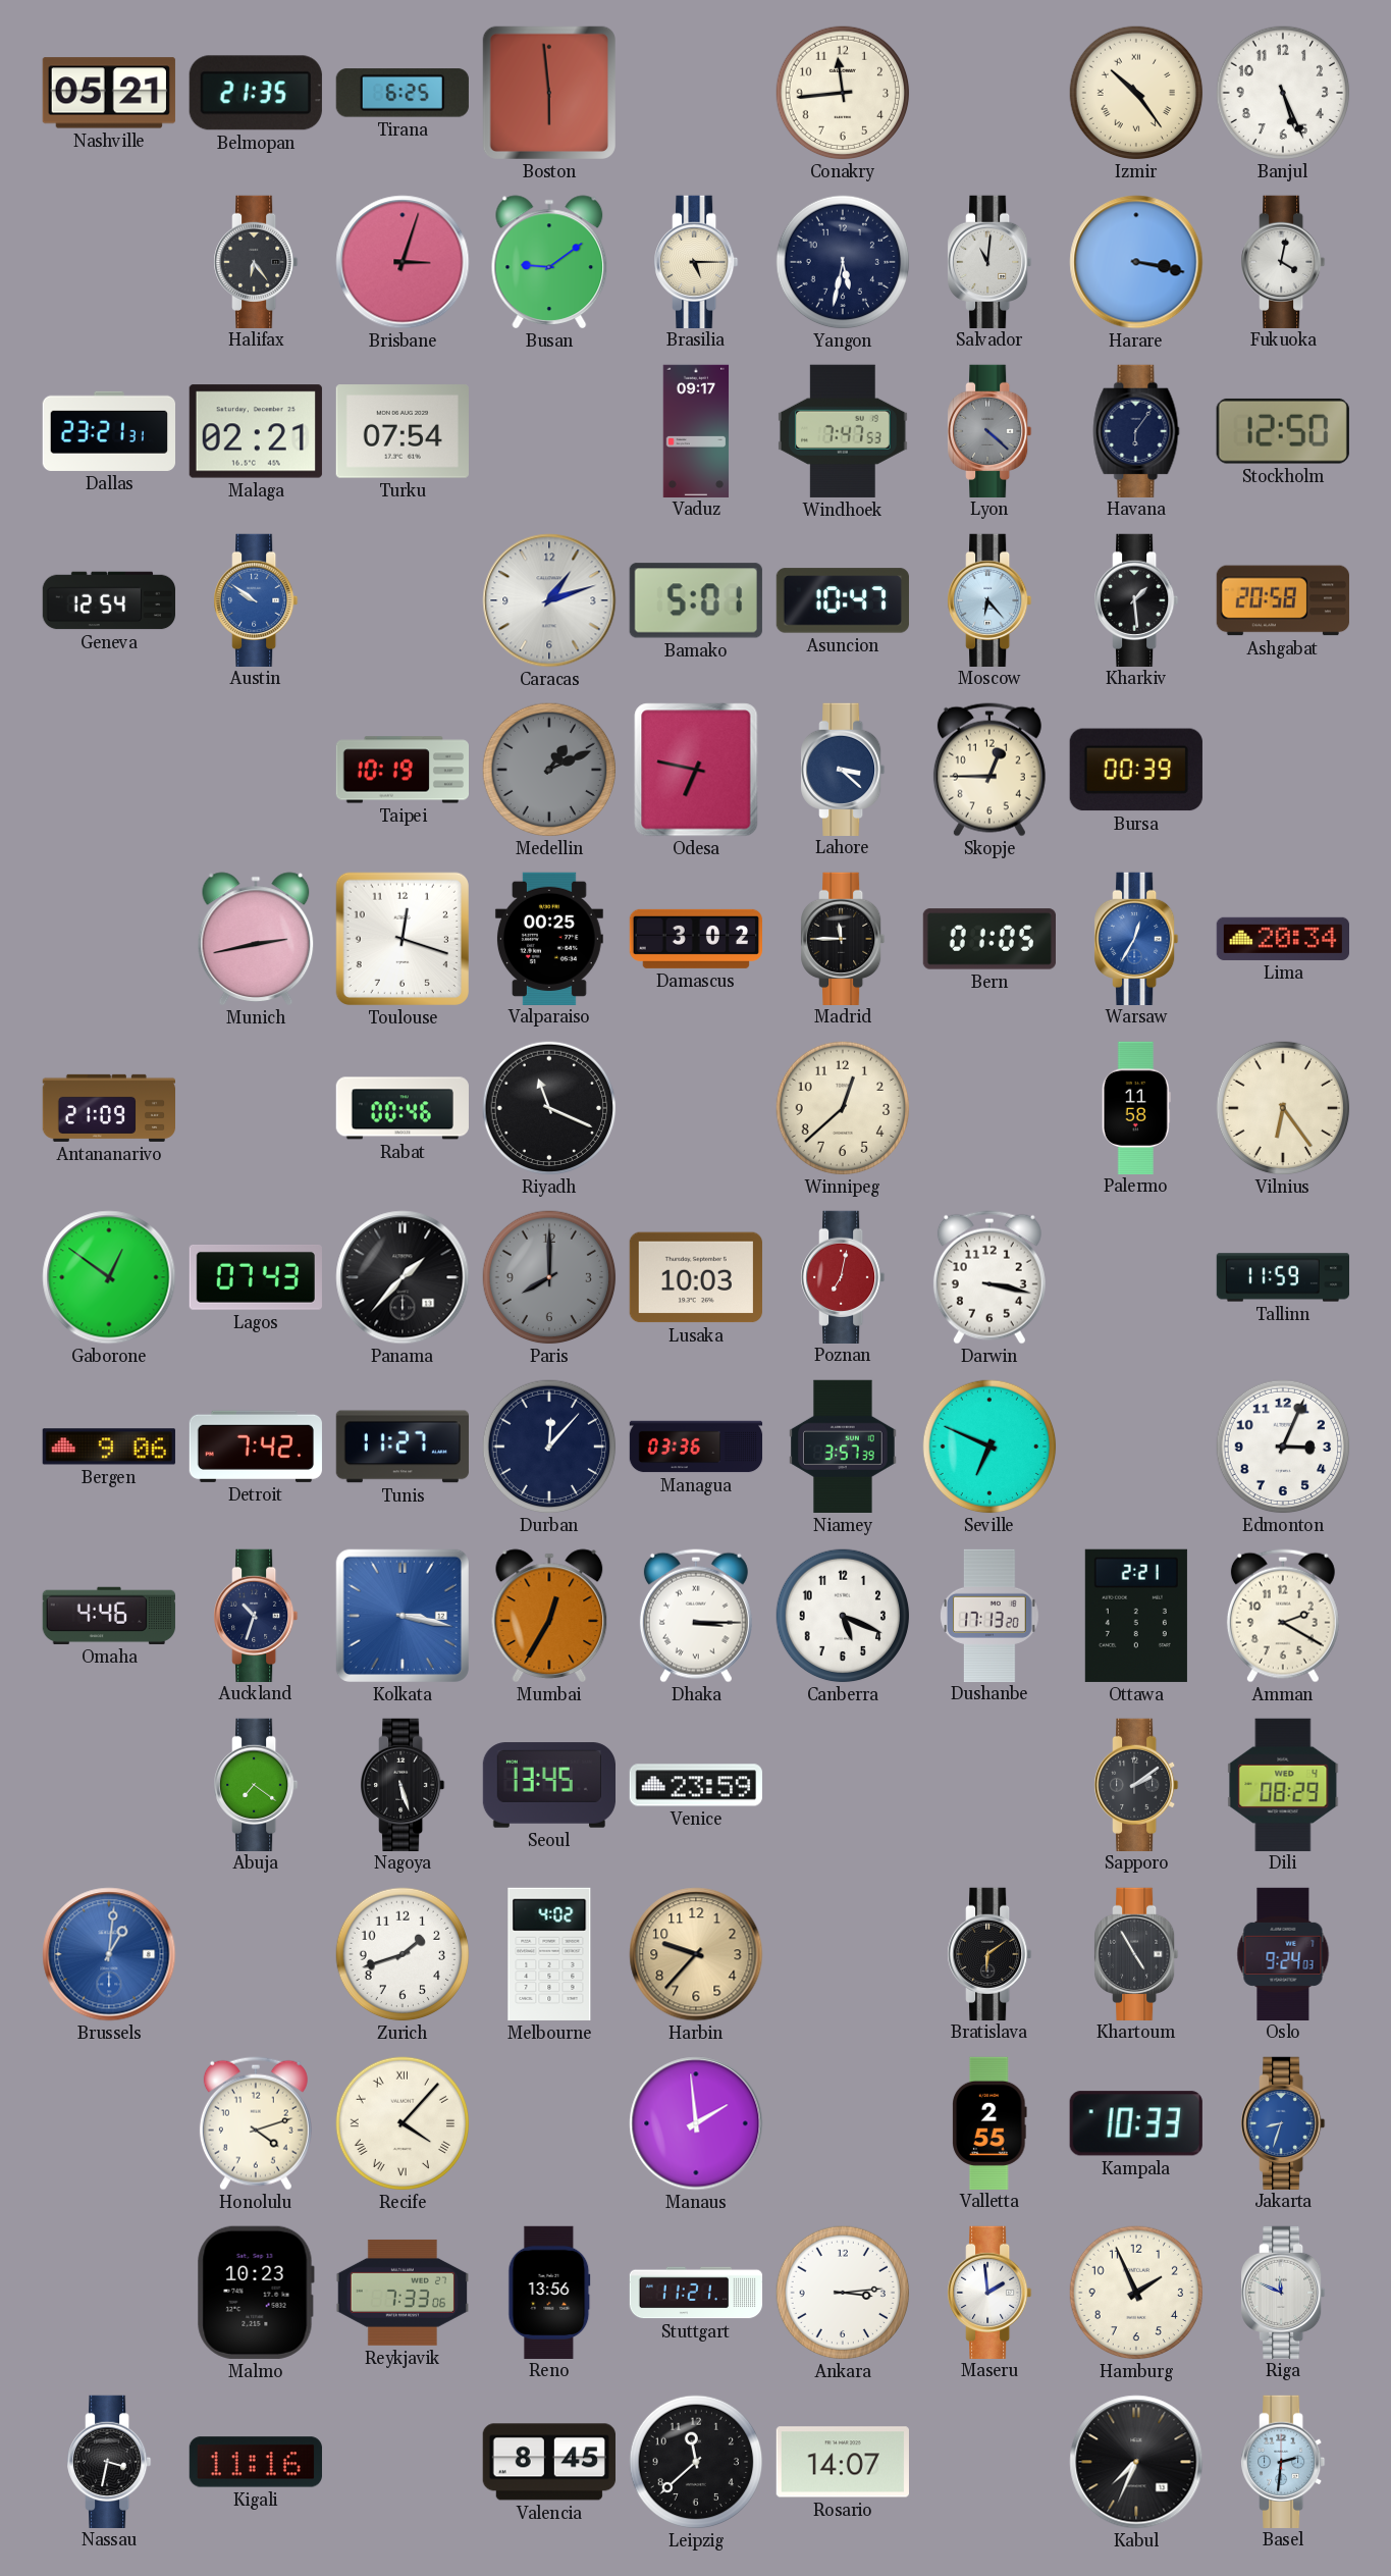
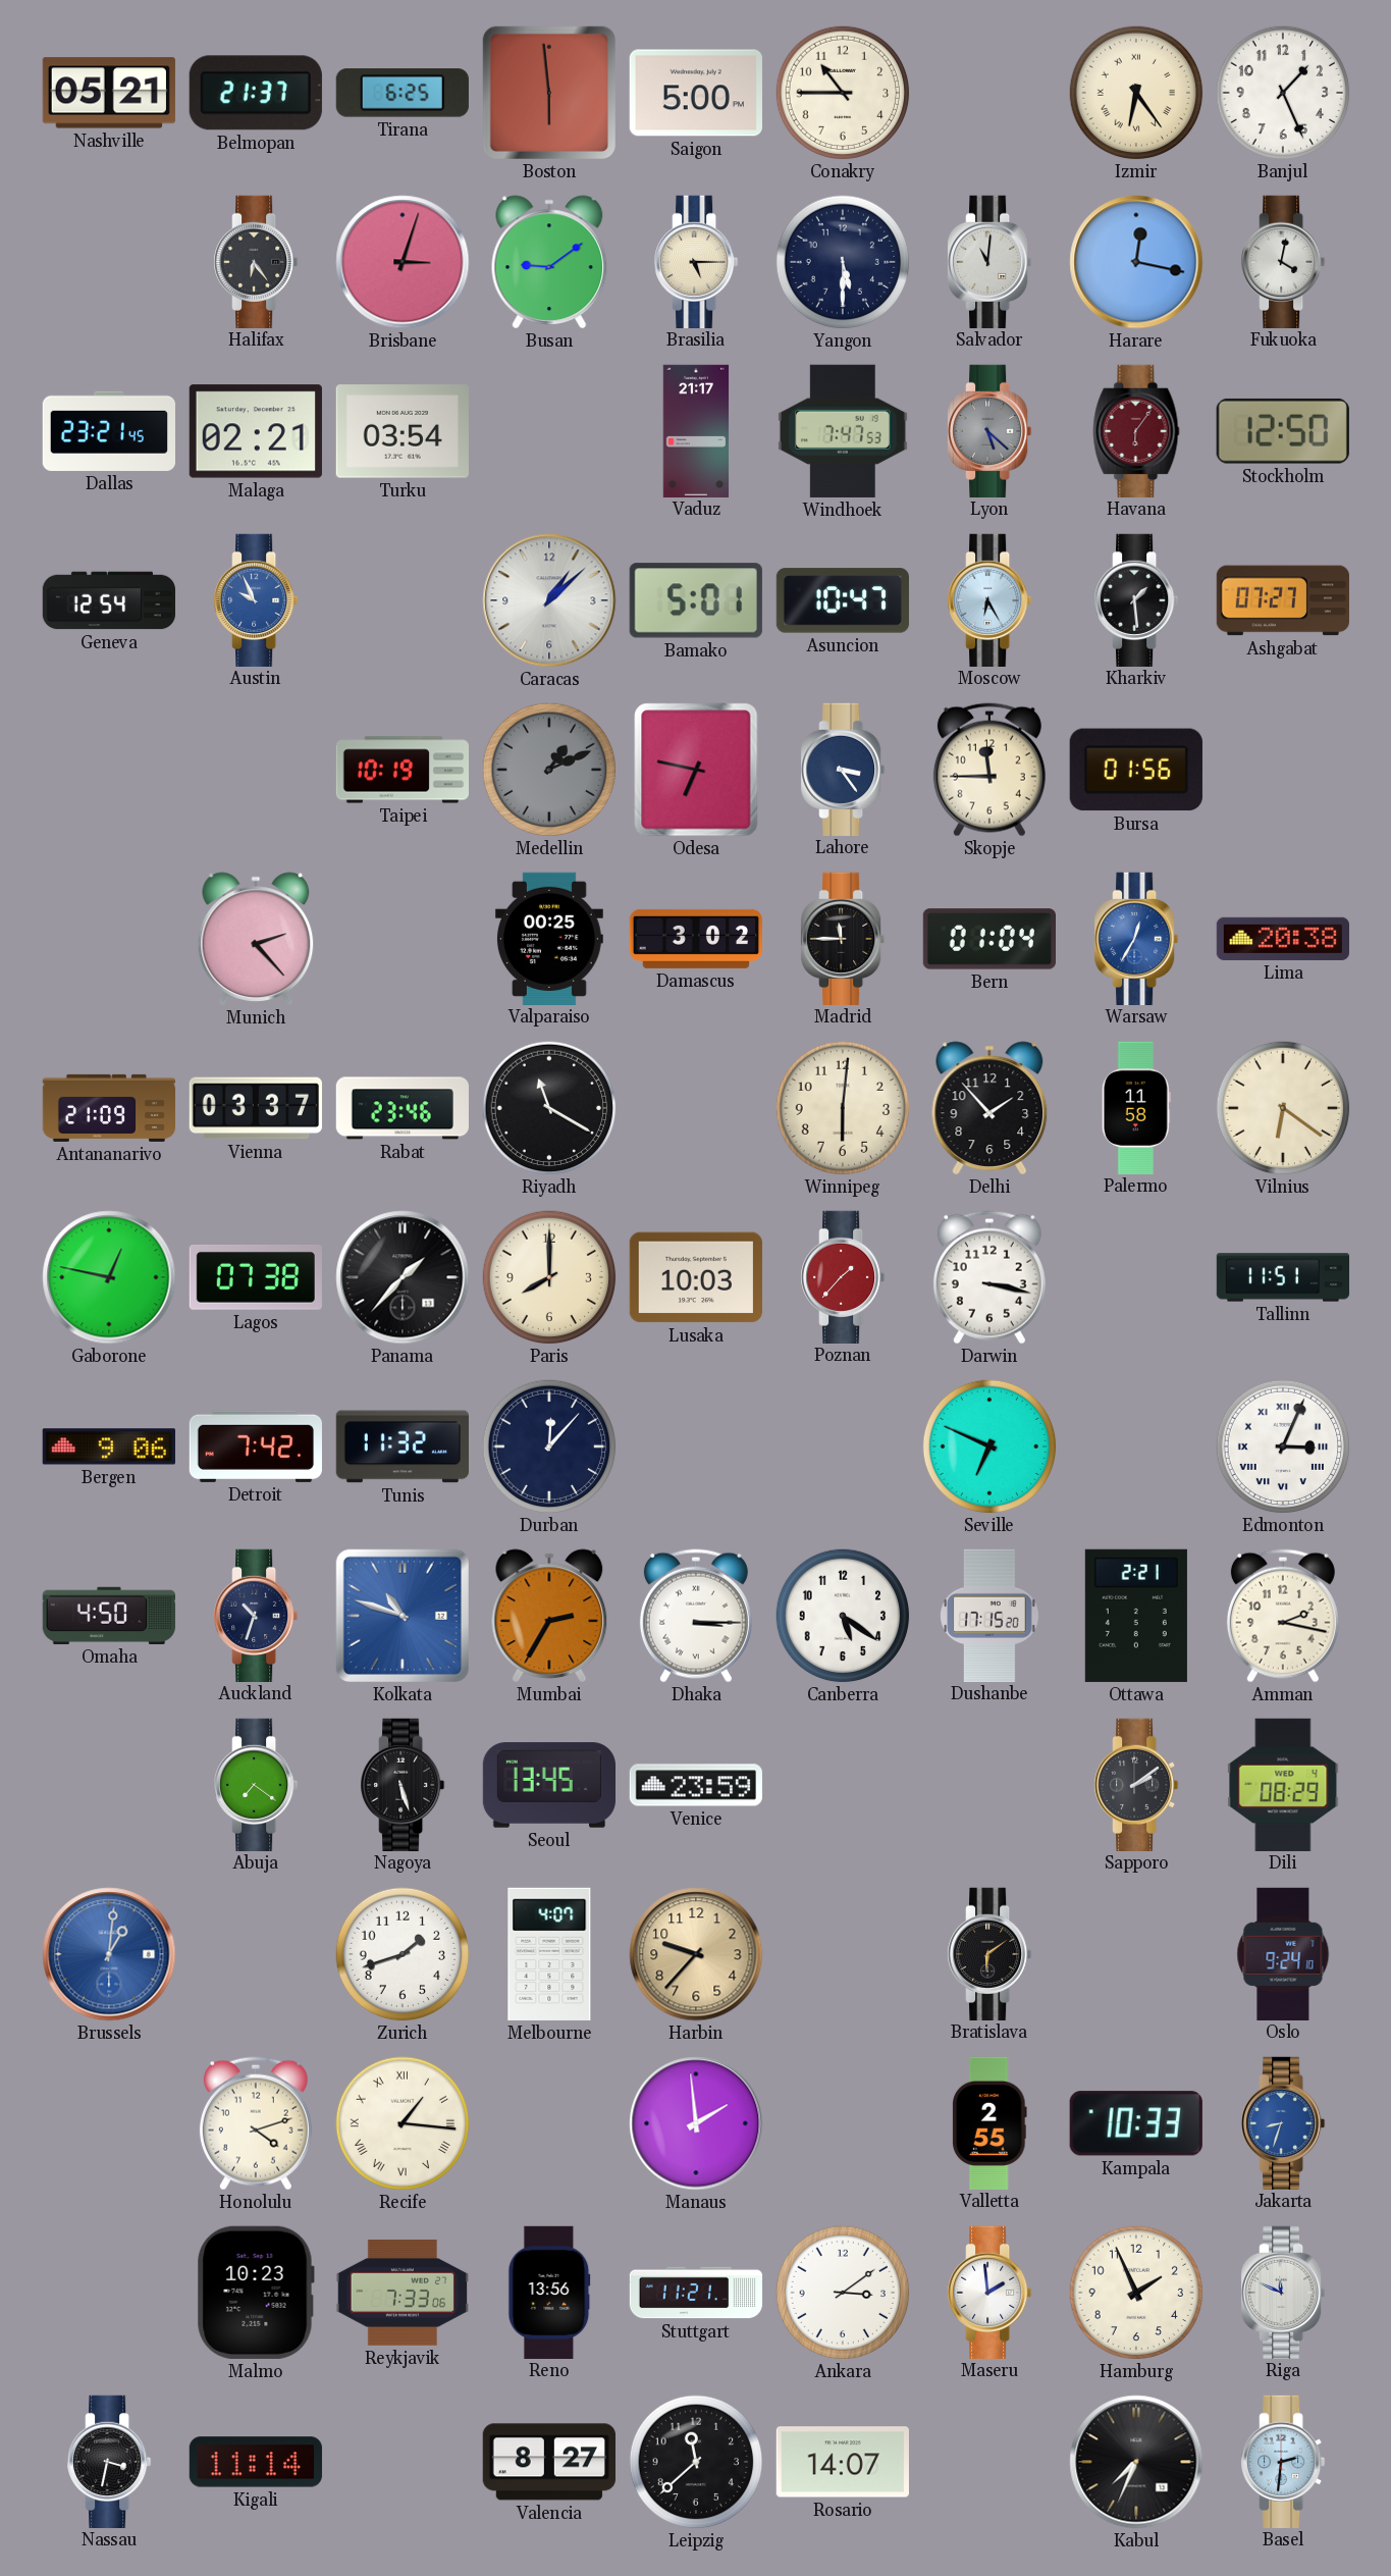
Belmopan: 21:35 -> 21:37
Saigon: none -> 5:00
Conakry: 11:44 -> 10:45
Izmir: 10:24 -> 6:24
Banjul: 5:26 -> 1:26
Yangon: 5:32 -> 5:30
Harare: 3:17 -> 12:17
Dallas: 23:21:31 -> 23:21:45
Turku: 07:54 -> 03:54
Vaduz: 09:17 -> 21:17
Lyon: 4:22 -> 5:22
Havana dial: navy -> burgundy
Austin: 9:51 -> 9:56
Caracas: 1:12 -> 1:08
Moscow: 6:23 -> 6:25
Ashgabat: 20:58 -> 07:27
Lahore: 3:22 -> 3:24
Skopje: 12:45 -> 11:45
Bursa: 00:39 -> 01:56
Munich: 2:43 -> 2:23
Toulouse: 12:18 -> none
Bern: 01:05 -> 01:04
Lima: 20:34 -> 20:38
Vienna: none -> 03:37
Rabat: 00:46 -> 23:46
Riyadh: 11:19 -> 11:20
Winnipeg: 12:38 -> 6:01
Delhi: none -> 1:53
Vilnius: 6:24 -> 6:21
Gaborone: 12:51 -> 12:47
Lagos: 07:43 -> 07:38
Paris dial: grey -> cream
Poznan: 7:02 -> 1:37
Tallinn: 11:59 -> 11:51
Tunis: 11:27 -> 11:32
Managua: 03:36 -> none
Niamey: 3:57 -> none
Edmonton numerals: Arabic -> Roman
Omaha: 4:46 -> 4:50
Kolkata: 3:17 -> 10:48
Mumbai: 12:35 -> 2:35
Canberra: 5:19 -> 5:21
Dushanbe: 17:13 -> 17:15
Amman: 2:20 -> 2:17
Melbourne: 4:02 -> 4:07
Khartoum: 4:55 -> none
Oslo: 9:24:03 -> 9:24:10
Recife: 4:07 -> 1:16
Ankara: 3:14 -> 3:09
Kigali: 11:16 -> 11:14
Valencia: 8:45 -> 8:27
